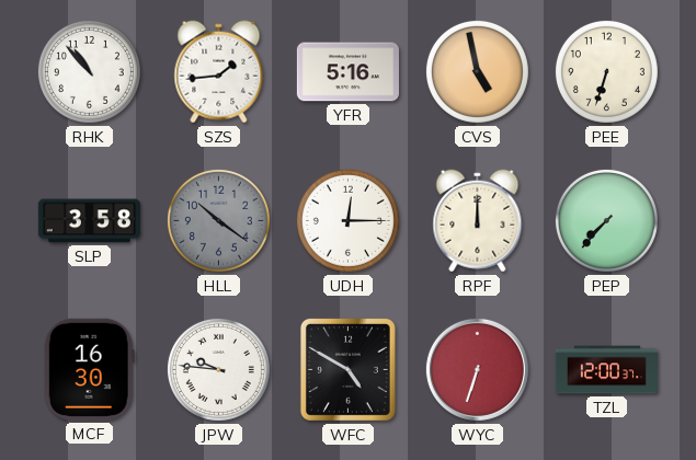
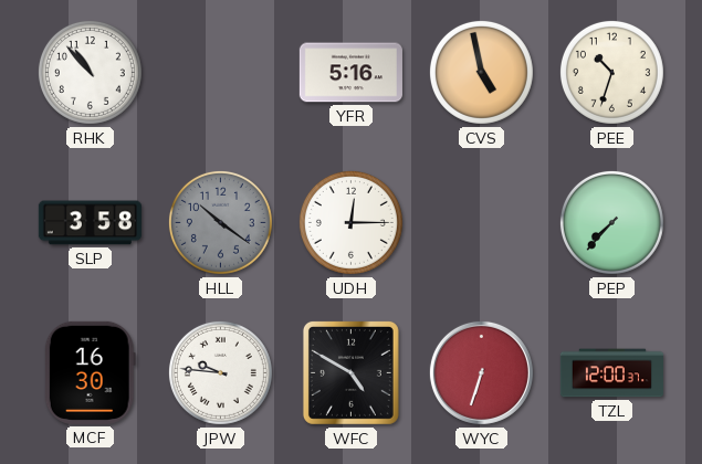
SZS: 1:44 -> none
PEE: 6:33 -> 10:33
RPF: 12:00 -> none
